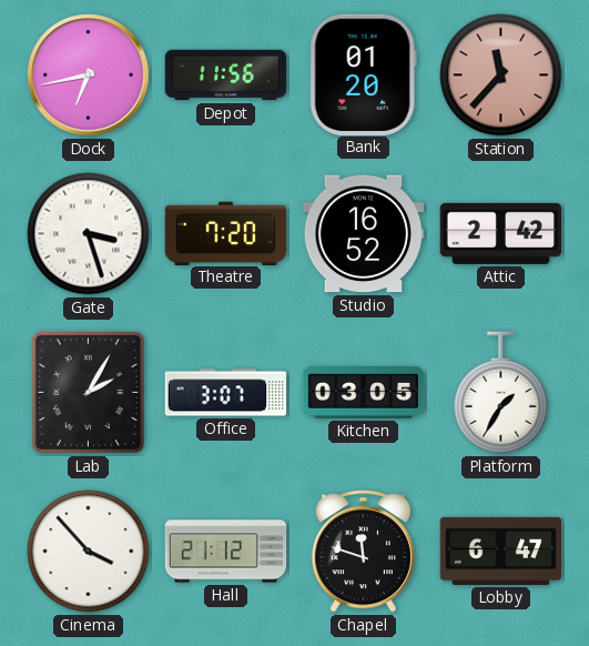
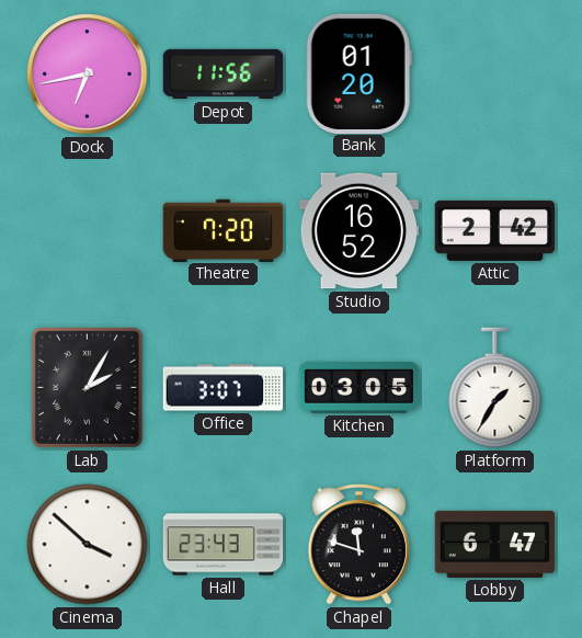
Station: 11:37 -> none
Gate: 3:27 -> none
Cinema: 3:53 -> 3:52
Hall: 21:12 -> 23:43
